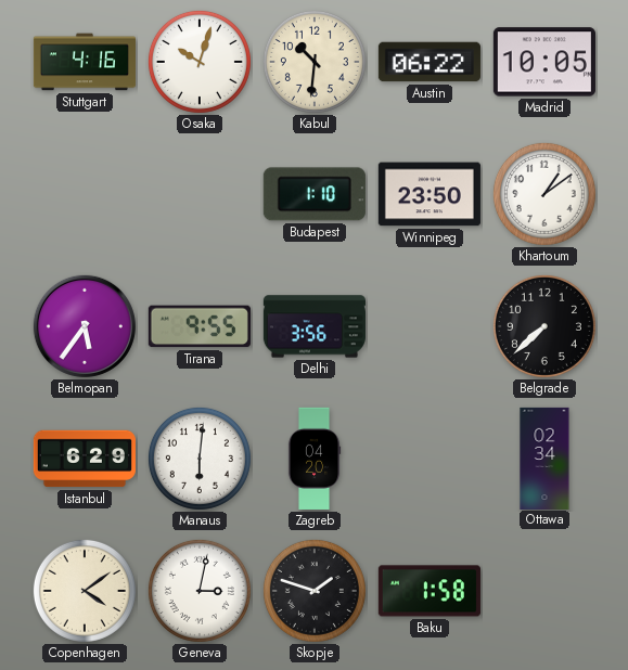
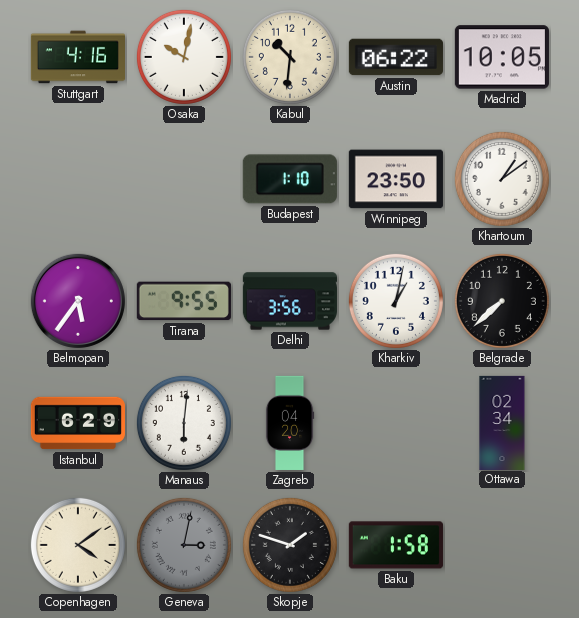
Osaka: 10:03 -> 10:02
Kharkiv: none -> 1:02
Geneva dial: white -> grey
